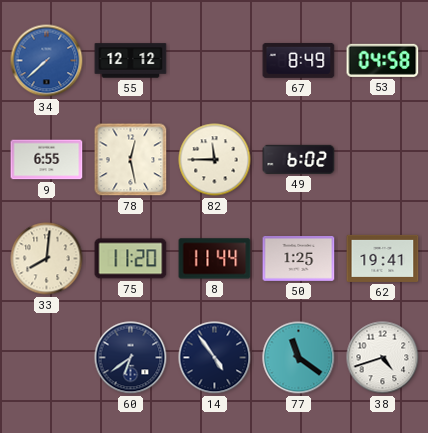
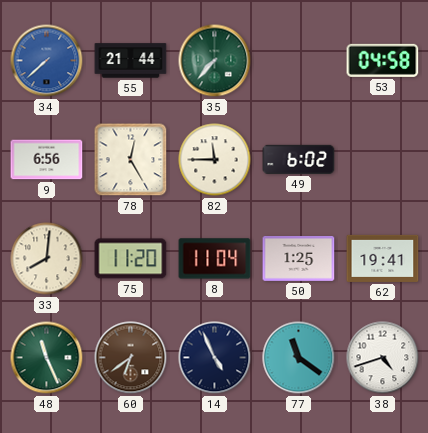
55: 12:12 -> 21:44
35: none -> 7:37
67: 8:49 -> none
9: 6:55 -> 6:56
78: 12:28 -> 12:25
8: 11:44 -> 11:04
48: none -> 11:26
60 dial: navy -> brown
14: 4:54 -> 4:56
